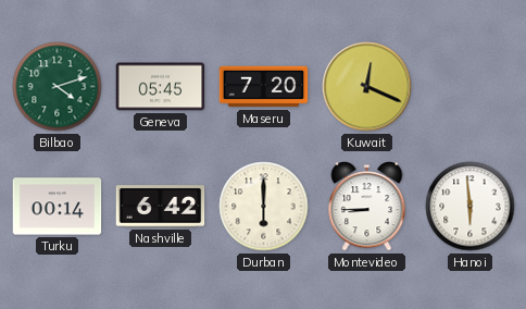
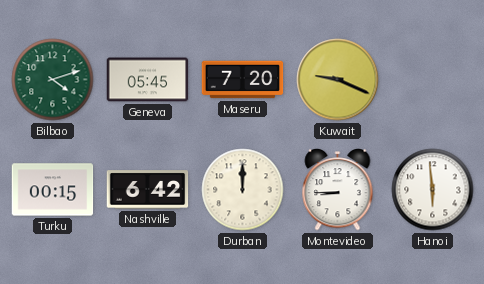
Kuwait: 12:19 -> 9:19
Turku: 00:14 -> 00:15
Durban: 6:00 -> 12:00
